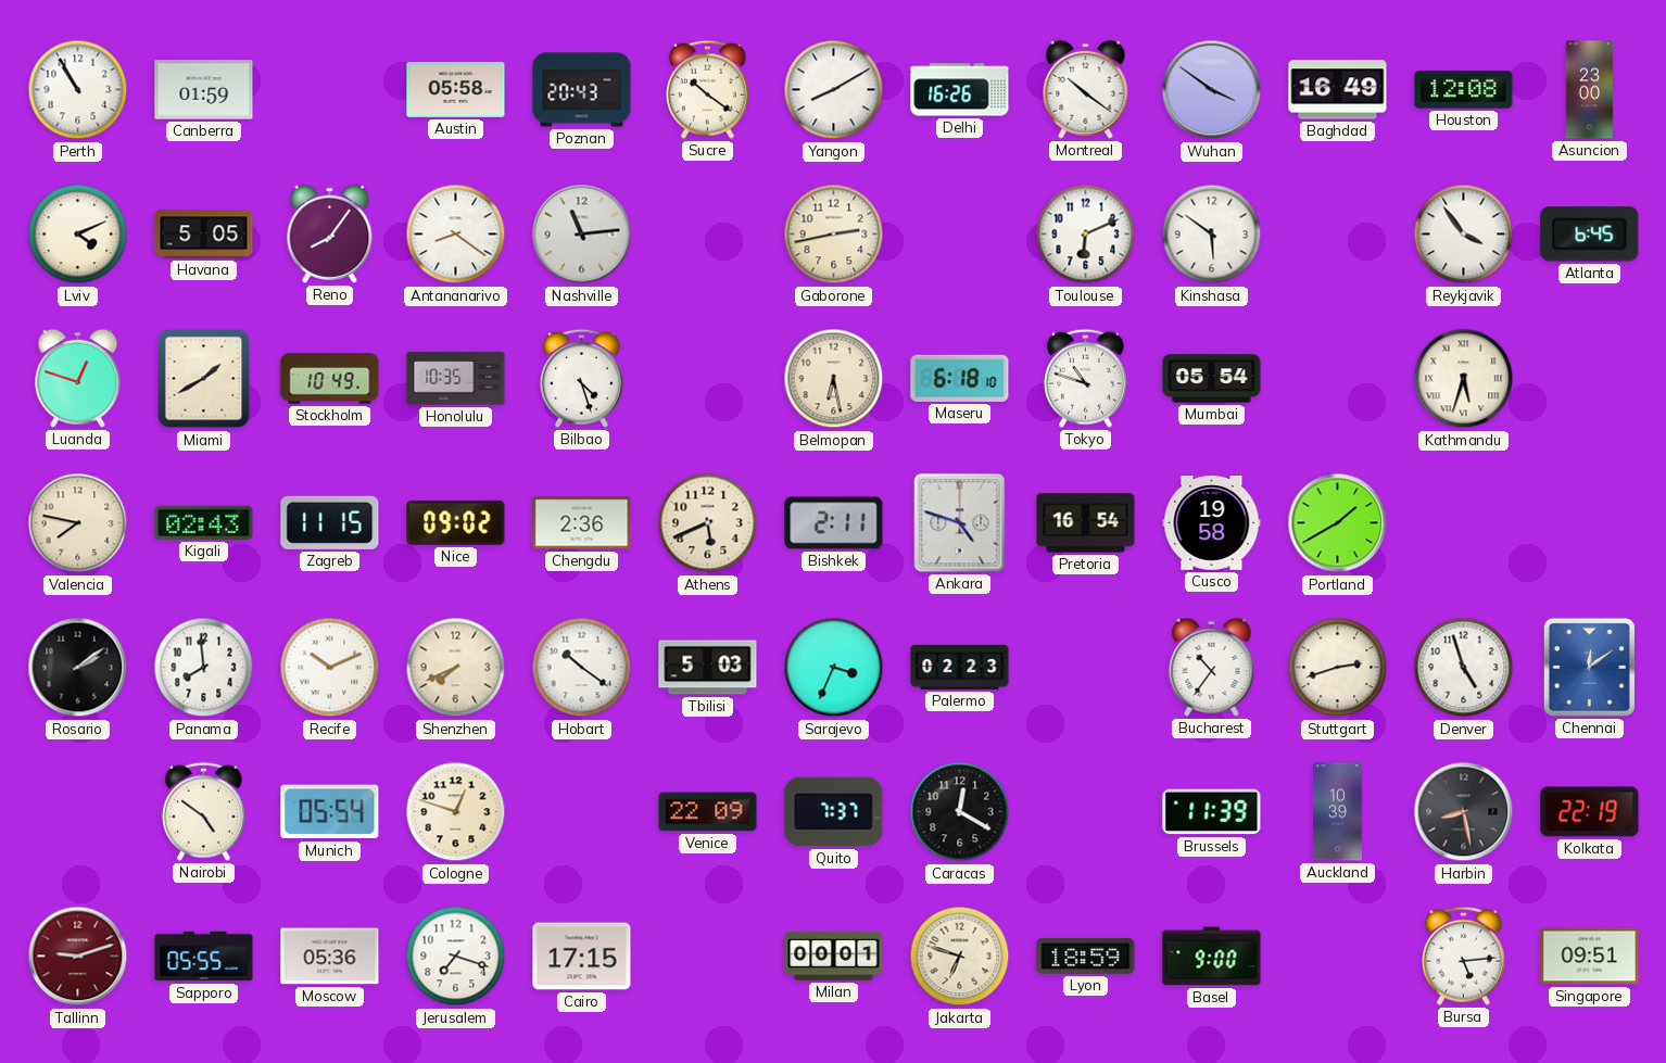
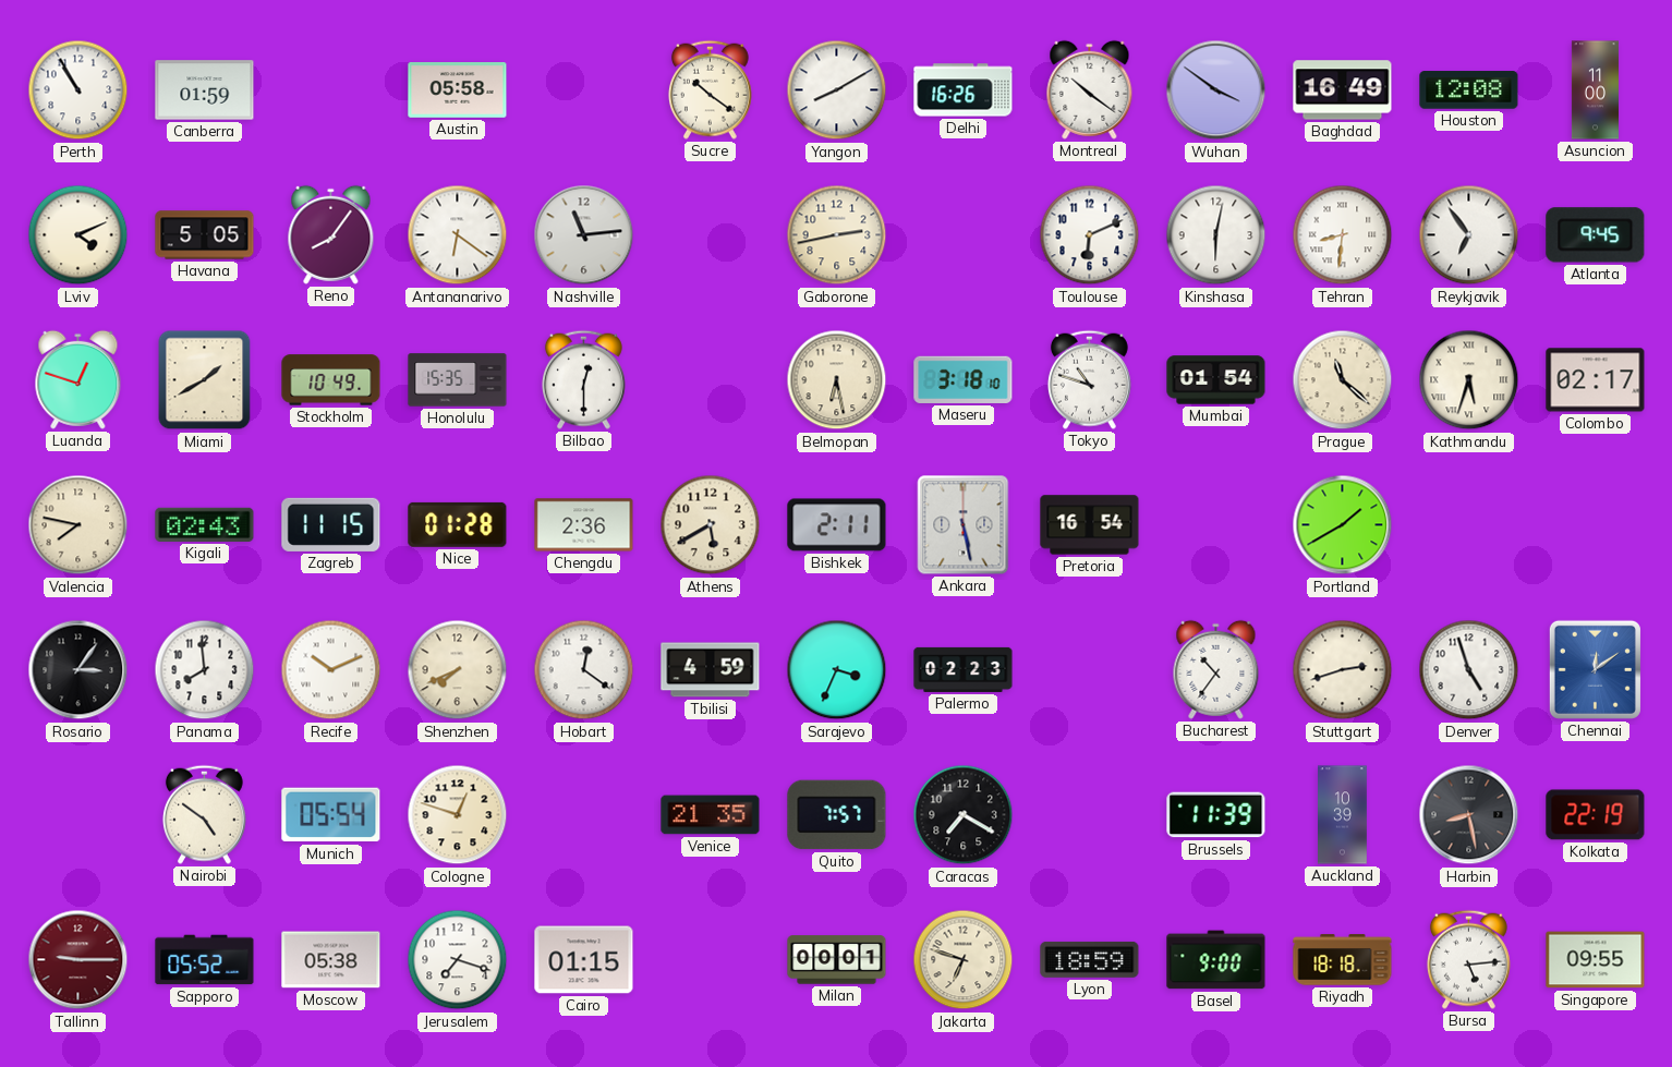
Poznan: 20:43 -> none
Asuncion: 23:00 -> 11:00
Antananarivo: 8:21 -> 6:21
Kinshasa: 5:51 -> 6:02
Tehran: none -> 8:31
Reykjavik: 3:54 -> 6:54
Atlanta: 6:45 -> 9:45
Honolulu: 10:35 -> 15:35
Bilbao: 4:27 -> 12:30
Maseru: 6:18 -> 3:18
Mumbai: 05:54 -> 01:54
Prague: none -> 11:22
Colombo: none -> 02:17
Nice: 09:02 -> 01:28
Athens: 5:41 -> 5:40
Ankara: 4:48 -> 5:28
Cusco: 19:58 -> none
Rosario: 2:09 -> 3:06
Hobart: 10:21 -> 12:21
Tbilisi: 5:03 -> 4:59
Venice: 22:09 -> 21:35
Quito: 7:37 -> 7:57
Caracas: 12:20 -> 7:20
Tallinn: 9:12 -> 9:15
Sapporo: 05:55 -> 05:52
Moscow: 05:36 -> 05:38
Cairo: 17:15 -> 01:15
Riyadh: none -> 18:18
Singapore: 09:51 -> 09:55
